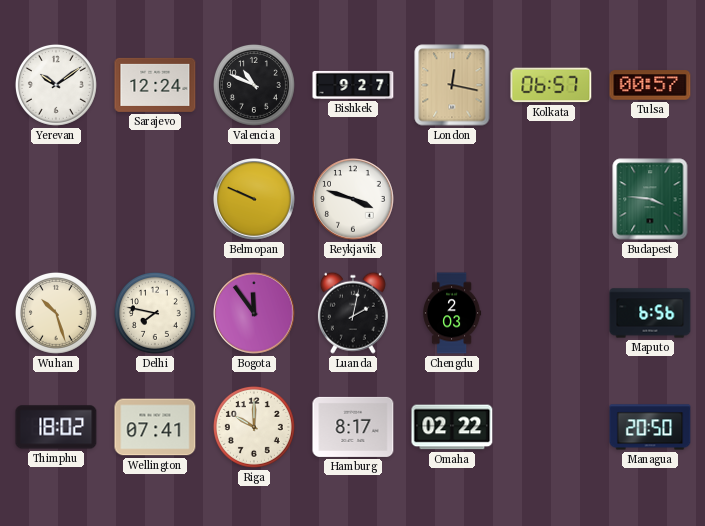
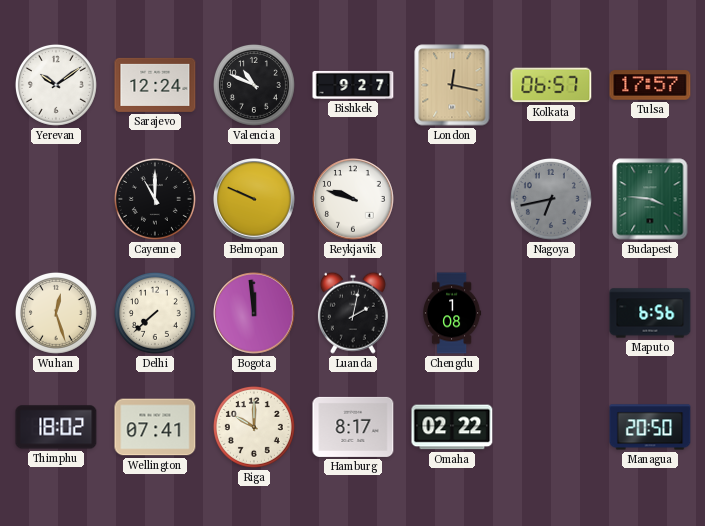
Tulsa: 00:57 -> 17:57
Cayenne: none -> 11:00
Reykjavik: 3:48 -> 9:48
Nagoya: none -> 6:43
Wuhan: 10:27 -> 12:27
Delhi: 7:47 -> 7:38
Bogota: 11:54 -> 11:59
Chengdu: 2:03 -> 1:08
